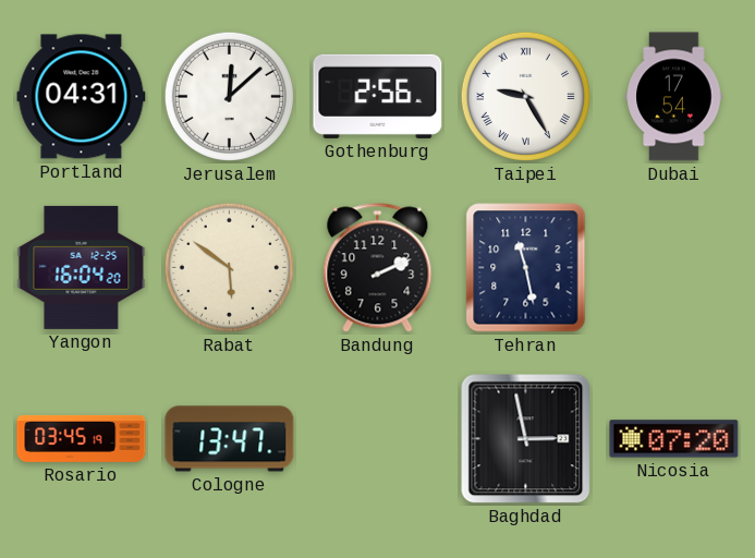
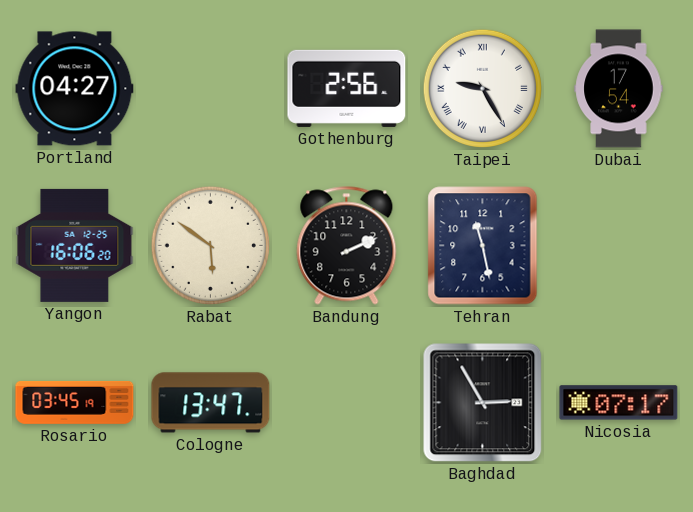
Portland: 04:31 -> 04:27
Jerusalem: 12:08 -> none
Yangon: 16:04 -> 16:06
Baghdad: 2:58 -> 2:55
Nicosia: 07:20 -> 07:17
